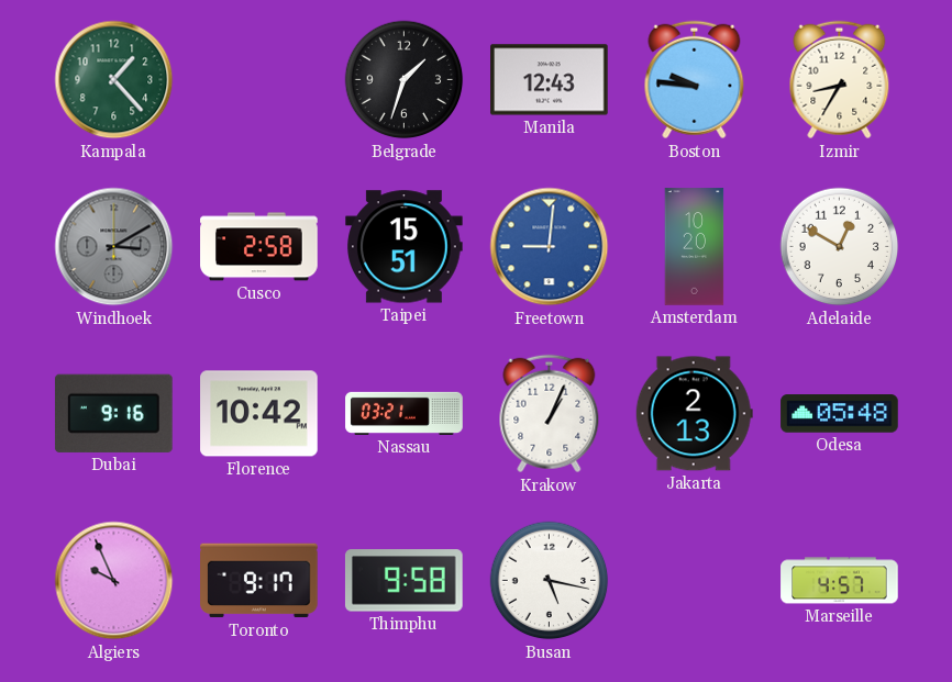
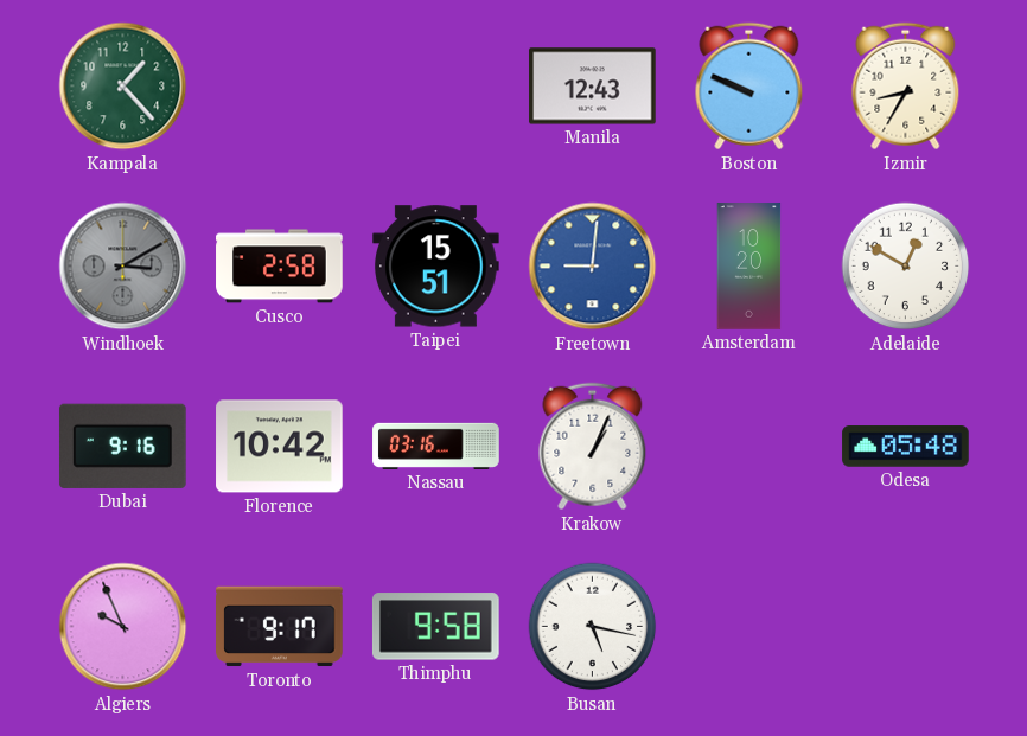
Belgrade: 1:33 -> none
Boston: 9:46 -> 9:49
Nassau: 03:21 -> 03:16
Jakarta: 2:13 -> none
Marseille: 4:57 -> none
